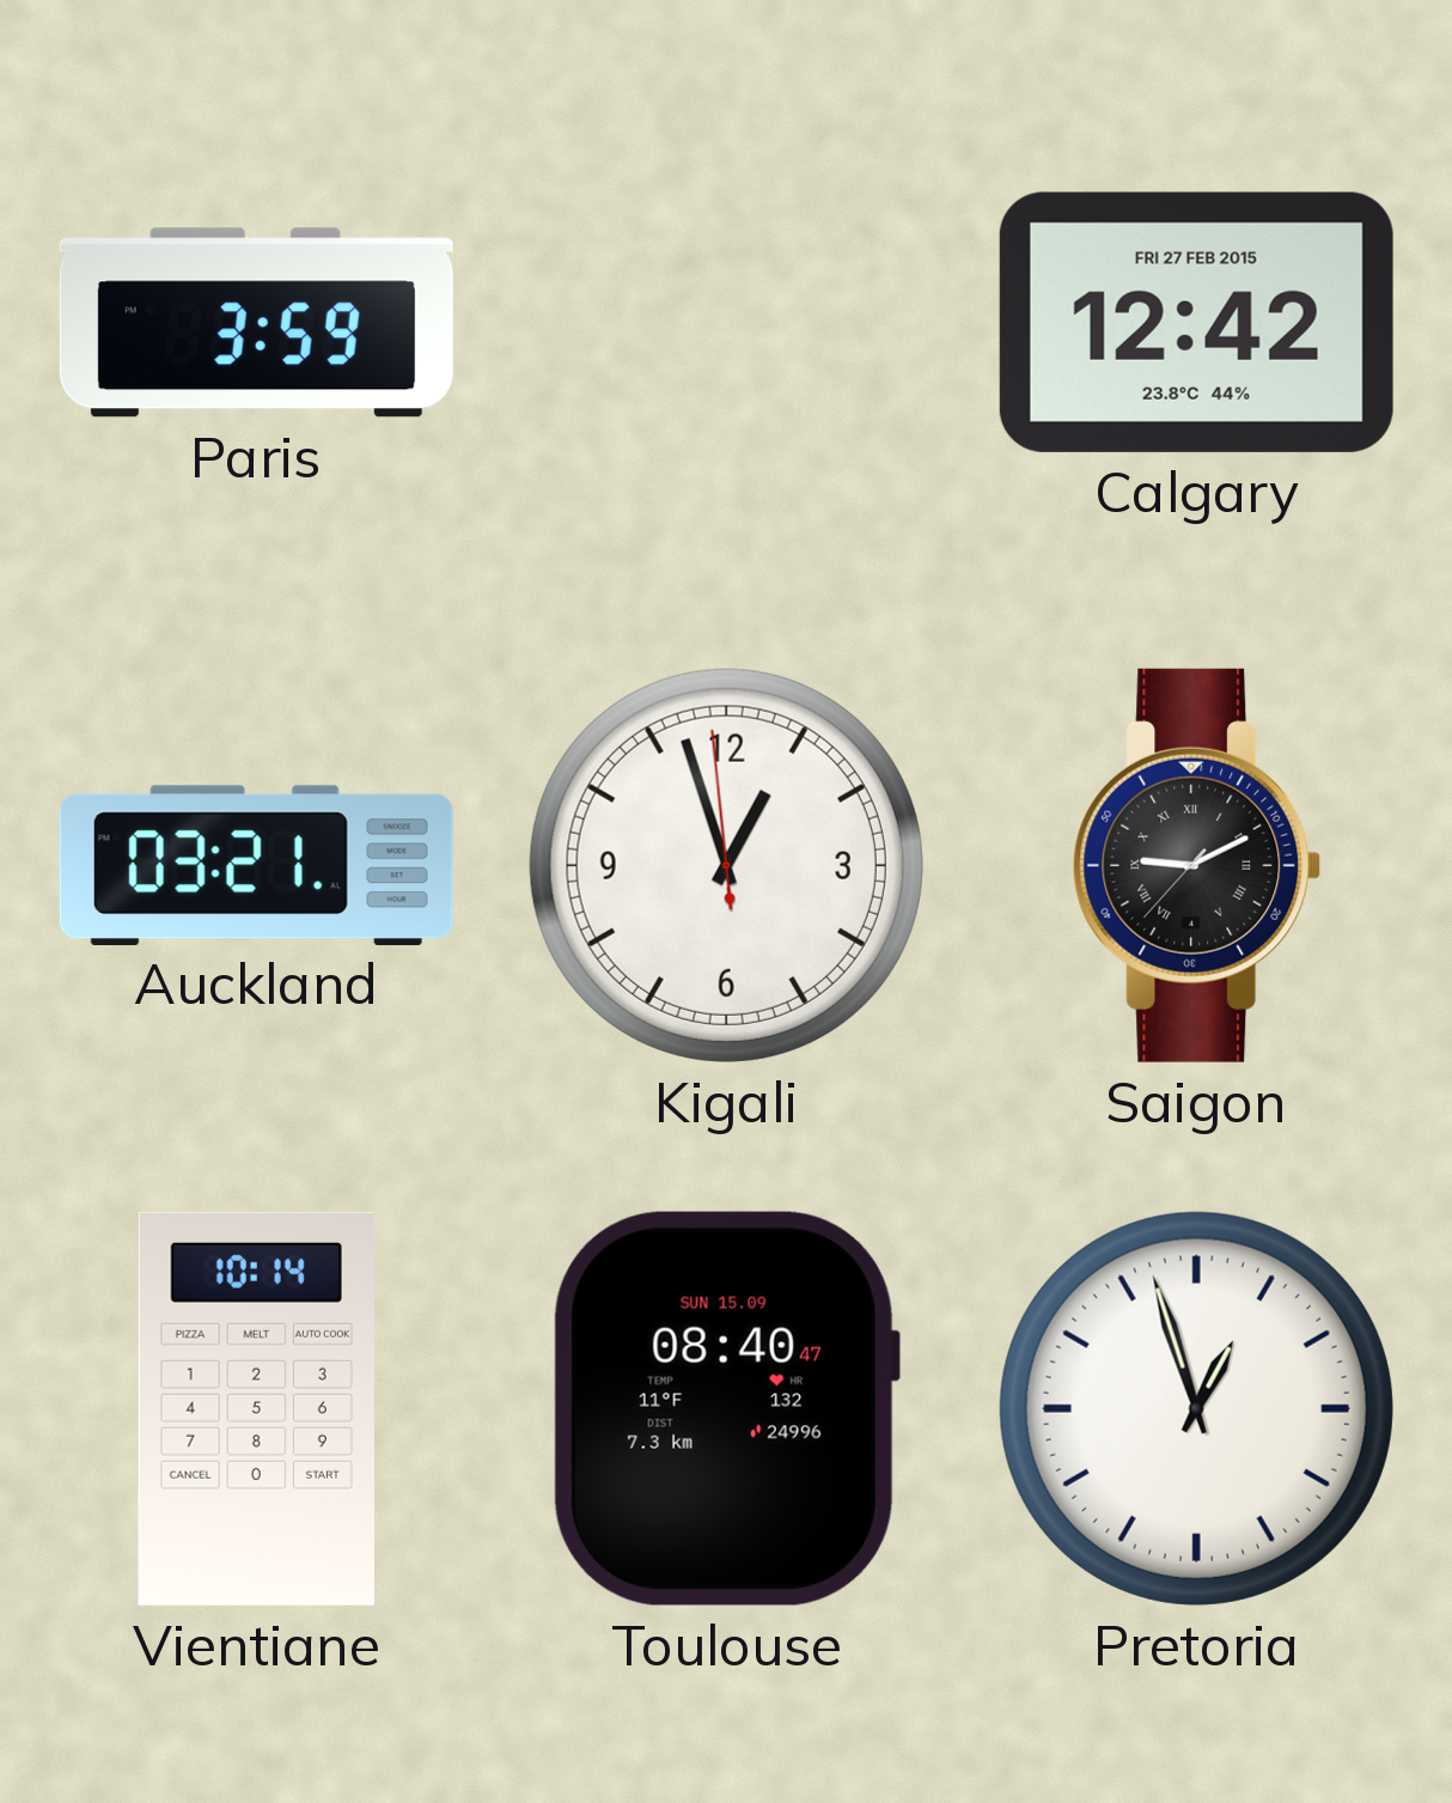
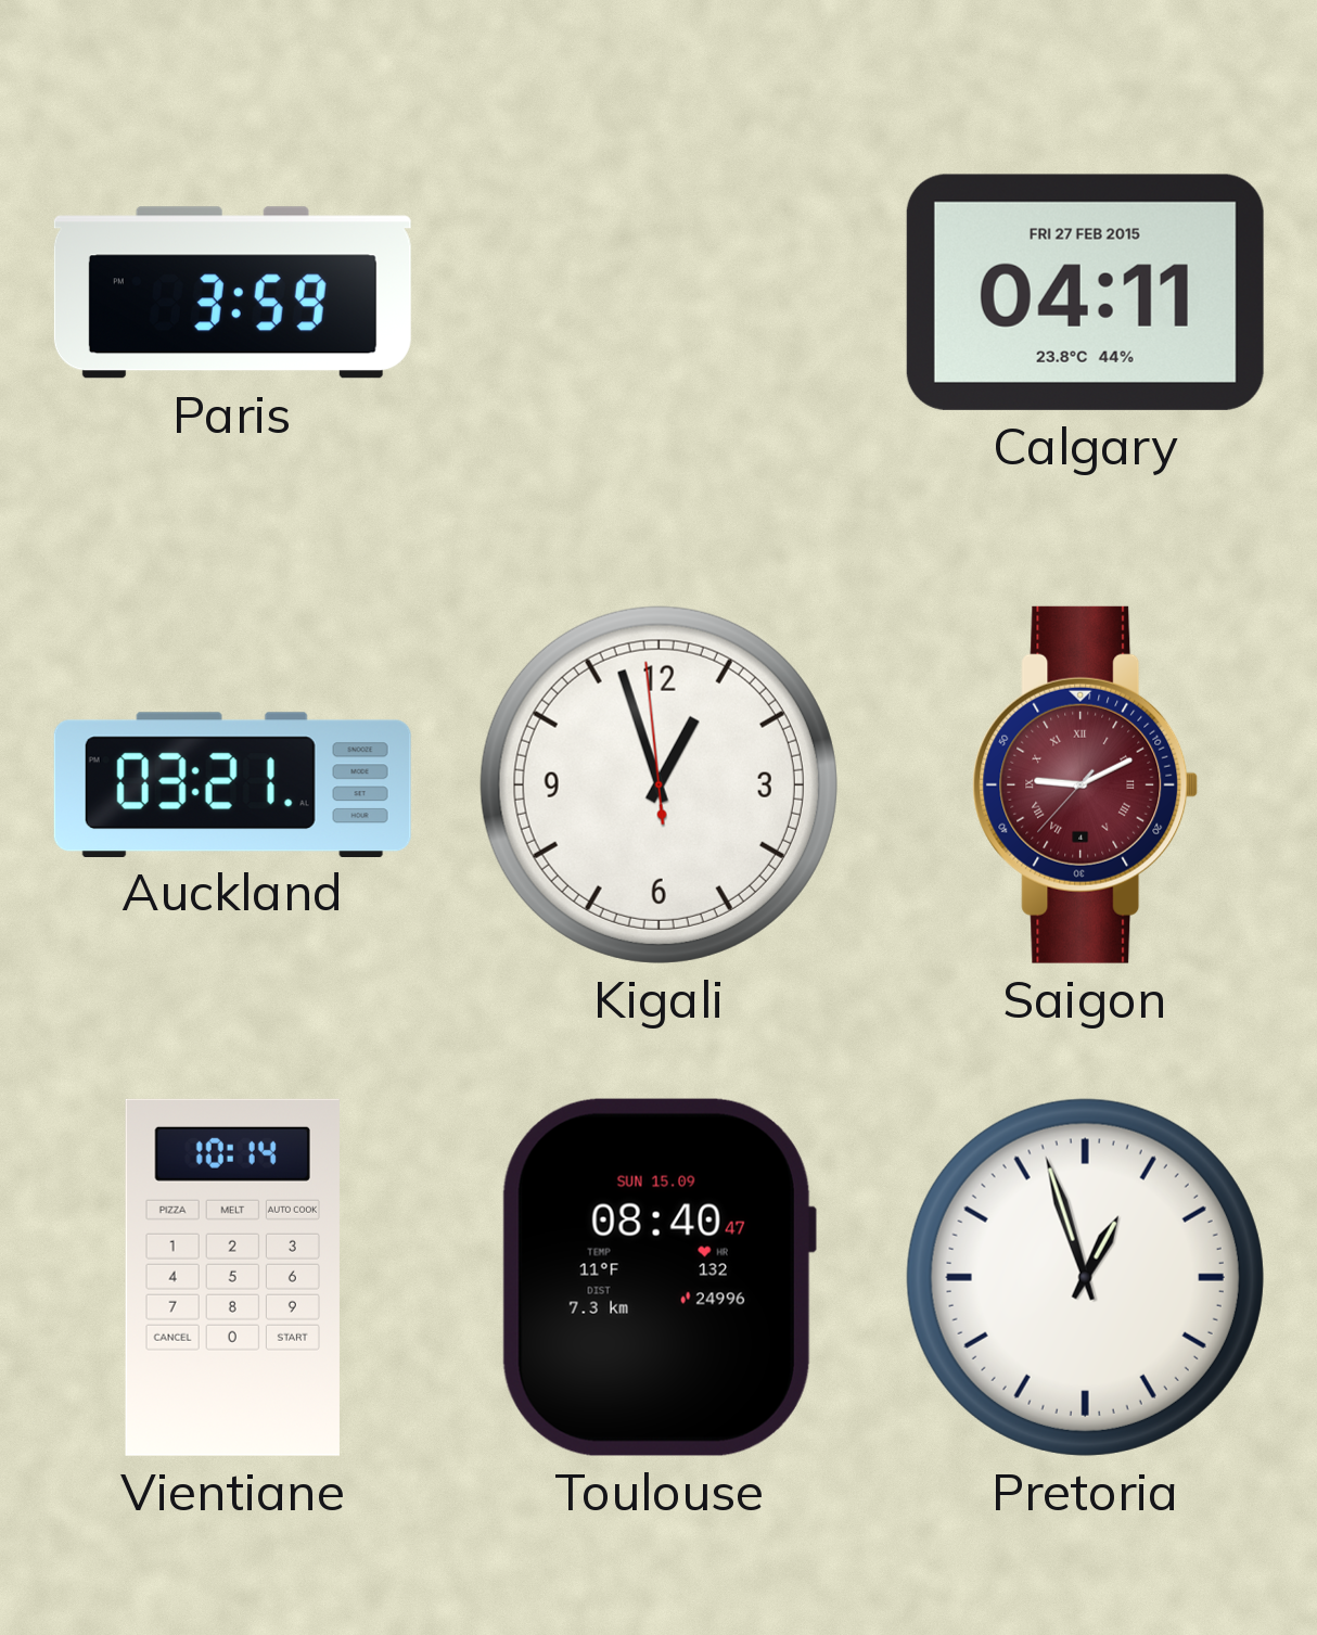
Calgary: 12:42 -> 04:11
Saigon dial: black -> burgundy
